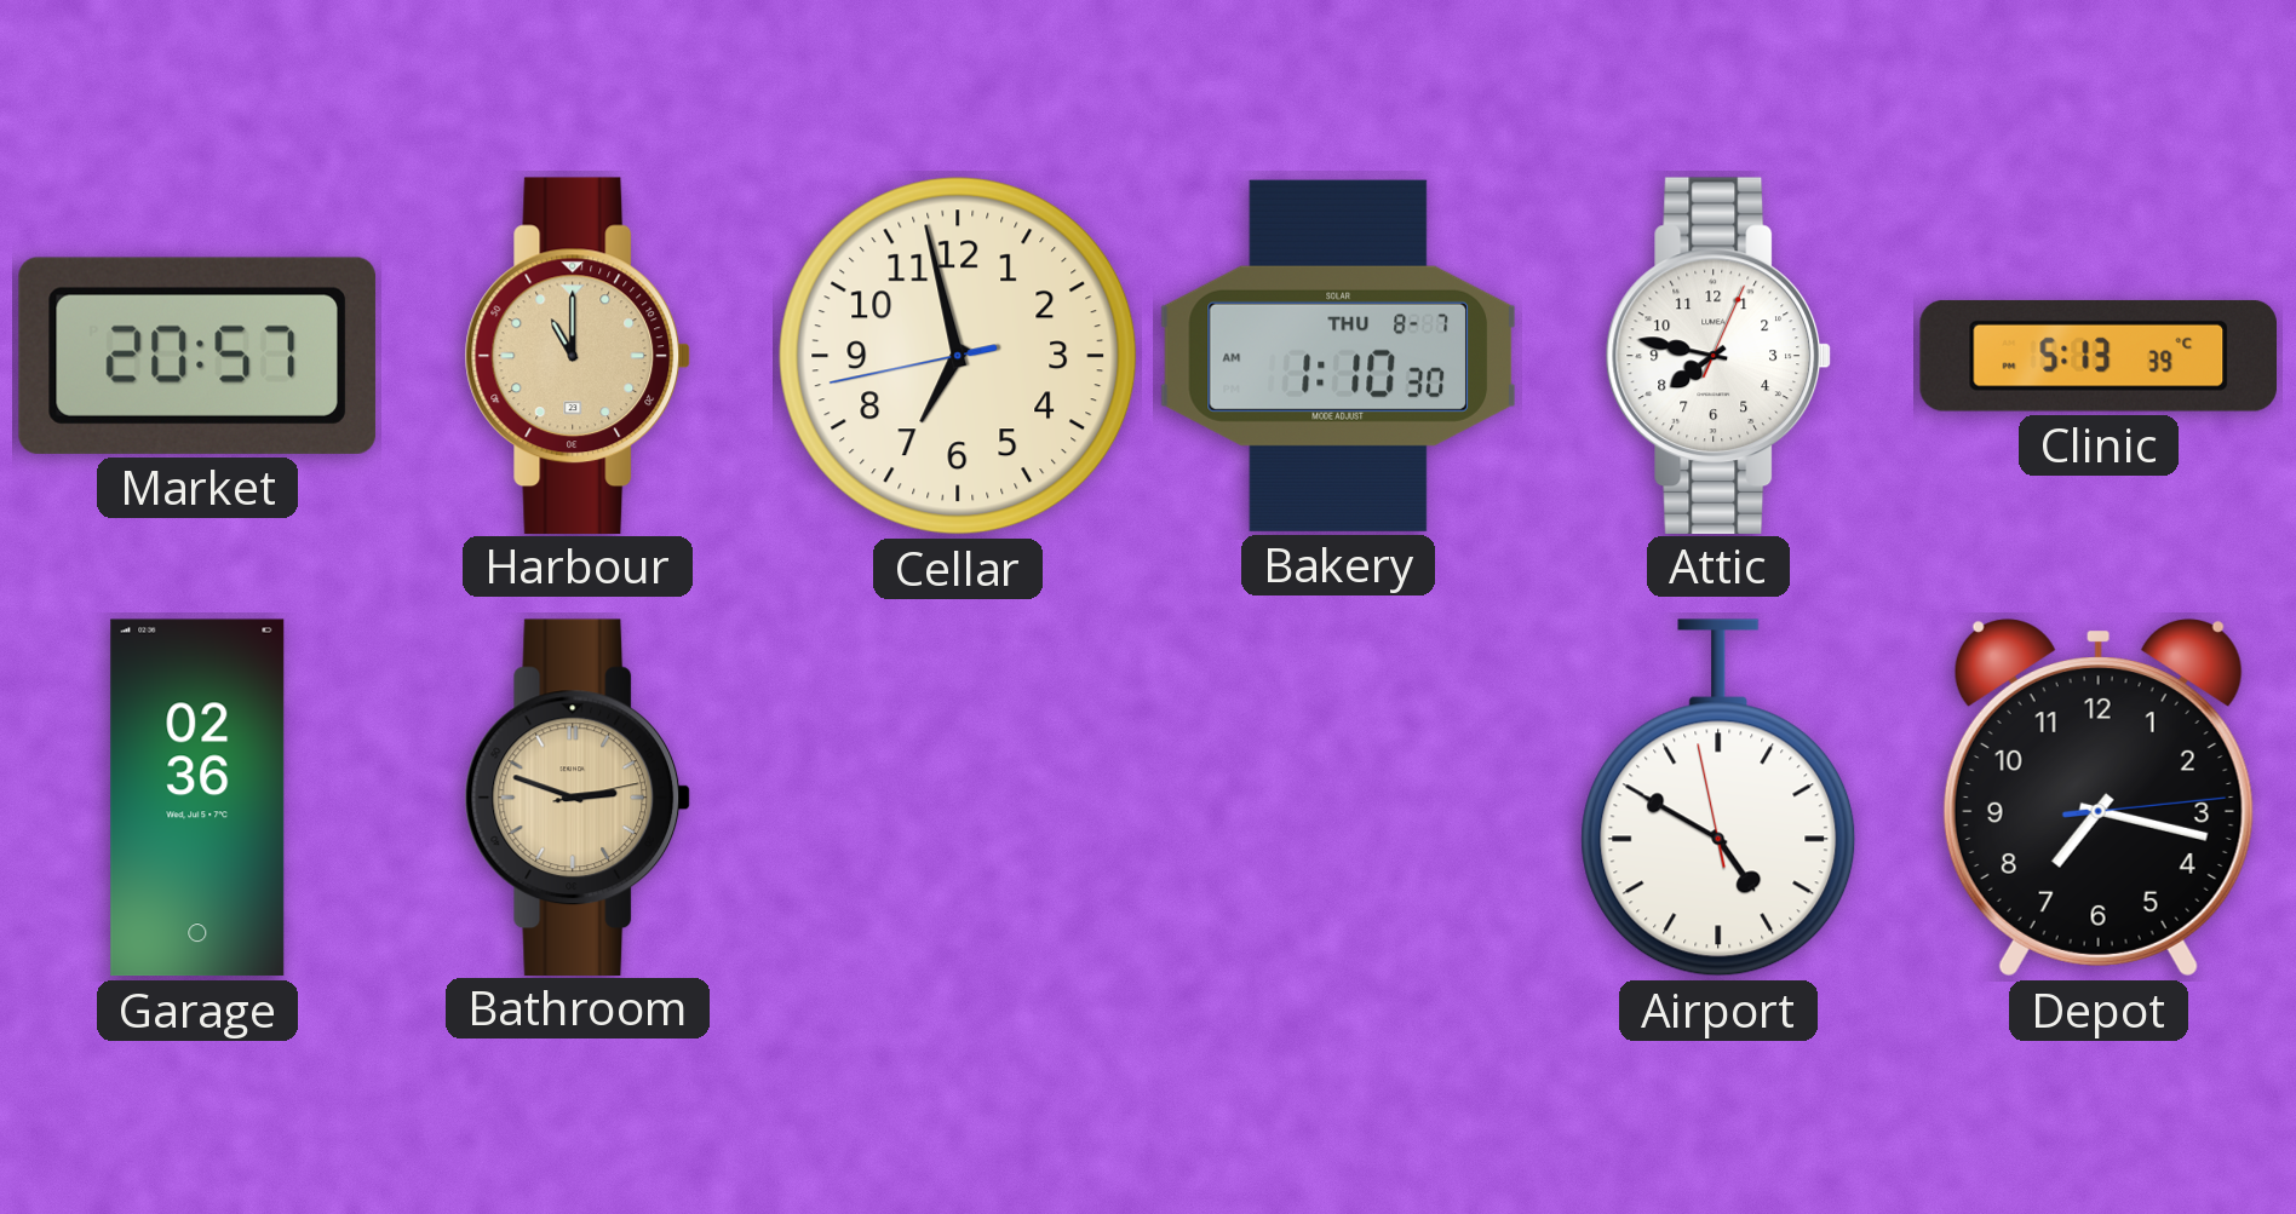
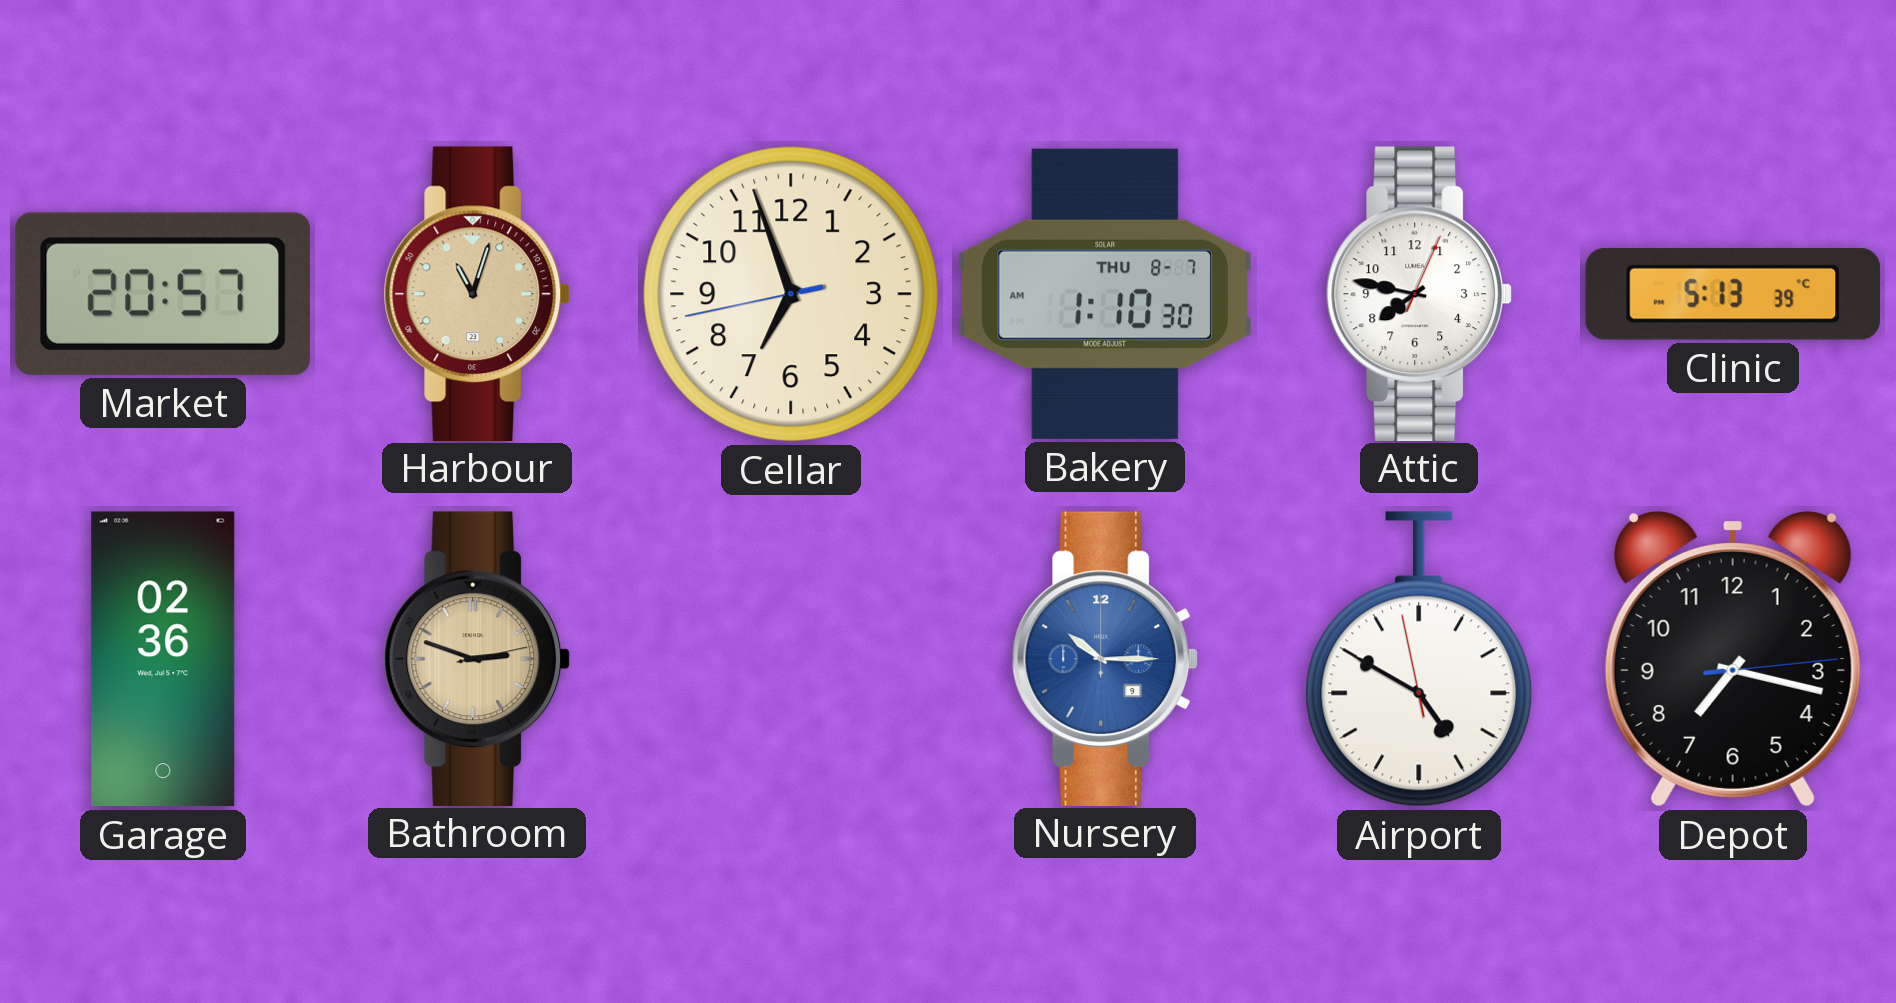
Harbour: 11:00 -> 11:03
Cellar: 6:57 -> 6:56
Nursery: none -> 10:15
